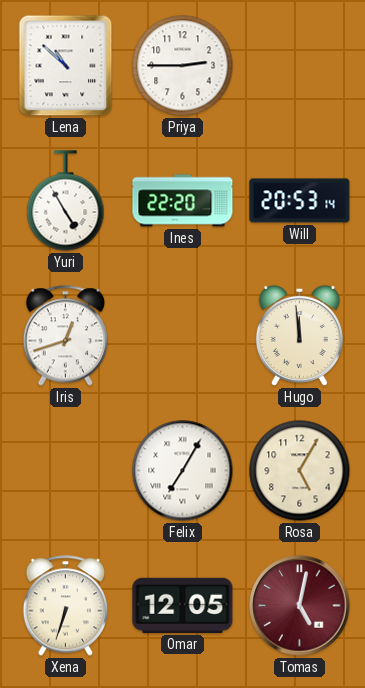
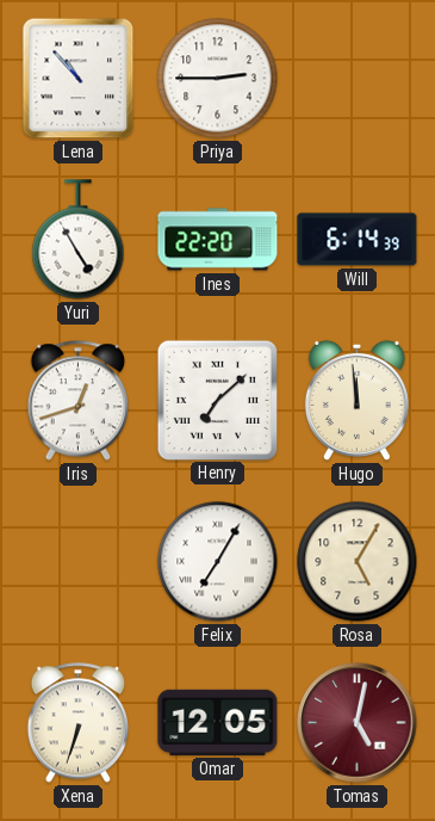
Lena: 10:52 -> 10:53
Will: 20:53 -> 6:14
Henry: none -> 7:08
